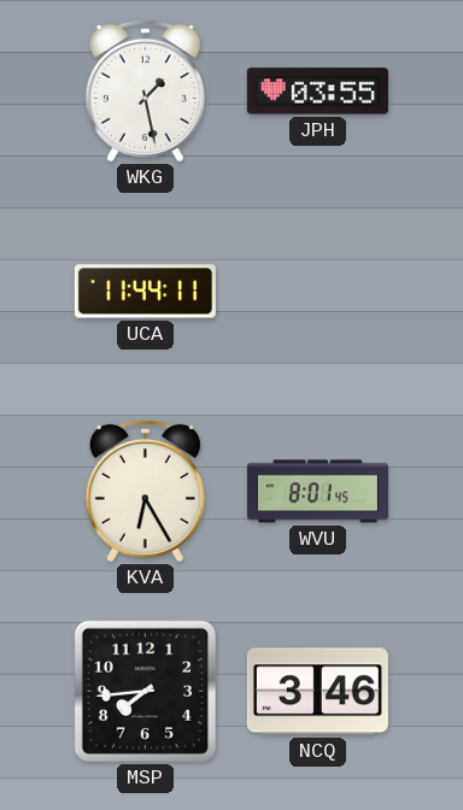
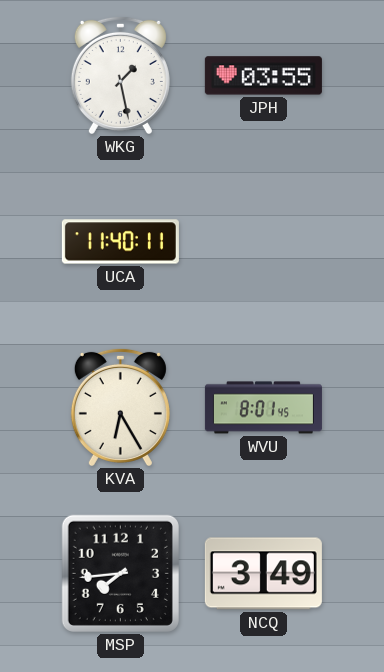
UCA: 11:44 -> 11:40
NCQ: 3:46 -> 3:49
